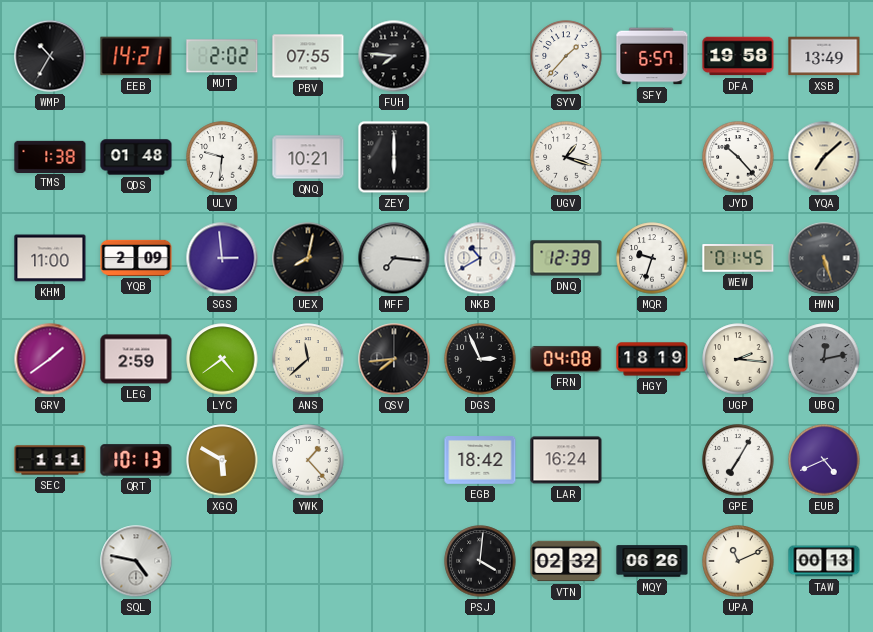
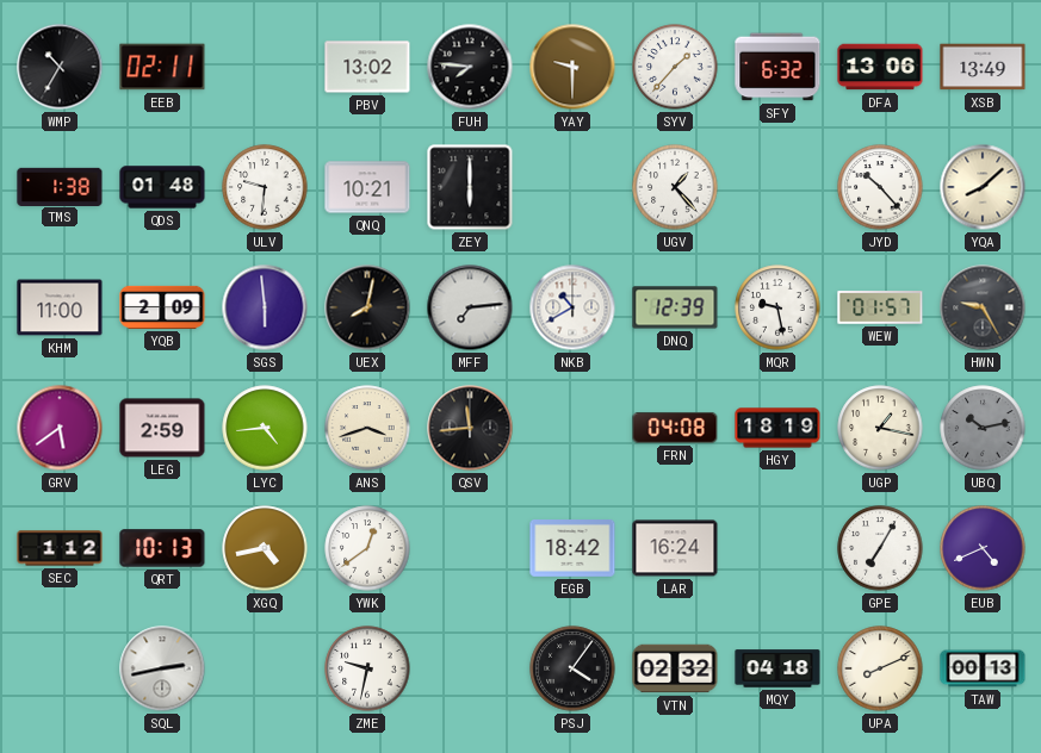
EEB: 14:21 -> 02:11
MUT: 2:02 -> none
PBV: 07:55 -> 13:02
YAY: none -> 9:30
SFY: 6:57 -> 6:32
DFA: 19:58 -> 13:06
UGV: 1:18 -> 1:23
YQA: 7:08 -> 8:08
SGS: 2:59 -> 5:59
MFF: 7:16 -> 7:14
MQR: 9:33 -> 9:28
WEW: 01:45 -> 01:57
HWN: 5:27 -> 9:25
GRV: 1:39 -> 5:39
LYC: 4:39 -> 4:44
ANS: 11:38 -> 3:42
QSV: 7:44 -> 11:44
DGS: 2:56 -> none
UGP: 2:16 -> 1:17
UBQ: 12:13 -> 10:13
SEC: 1:11 -> 1:12
XGQ: 5:50 -> 4:43
YWK: 1:23 -> 12:39
SQL: 4:47 -> 2:43
ZME: none -> 9:32
PSJ: 4:01 -> 4:06
MQY: 06:26 -> 04:18
UPA: 11:11 -> 8:11
